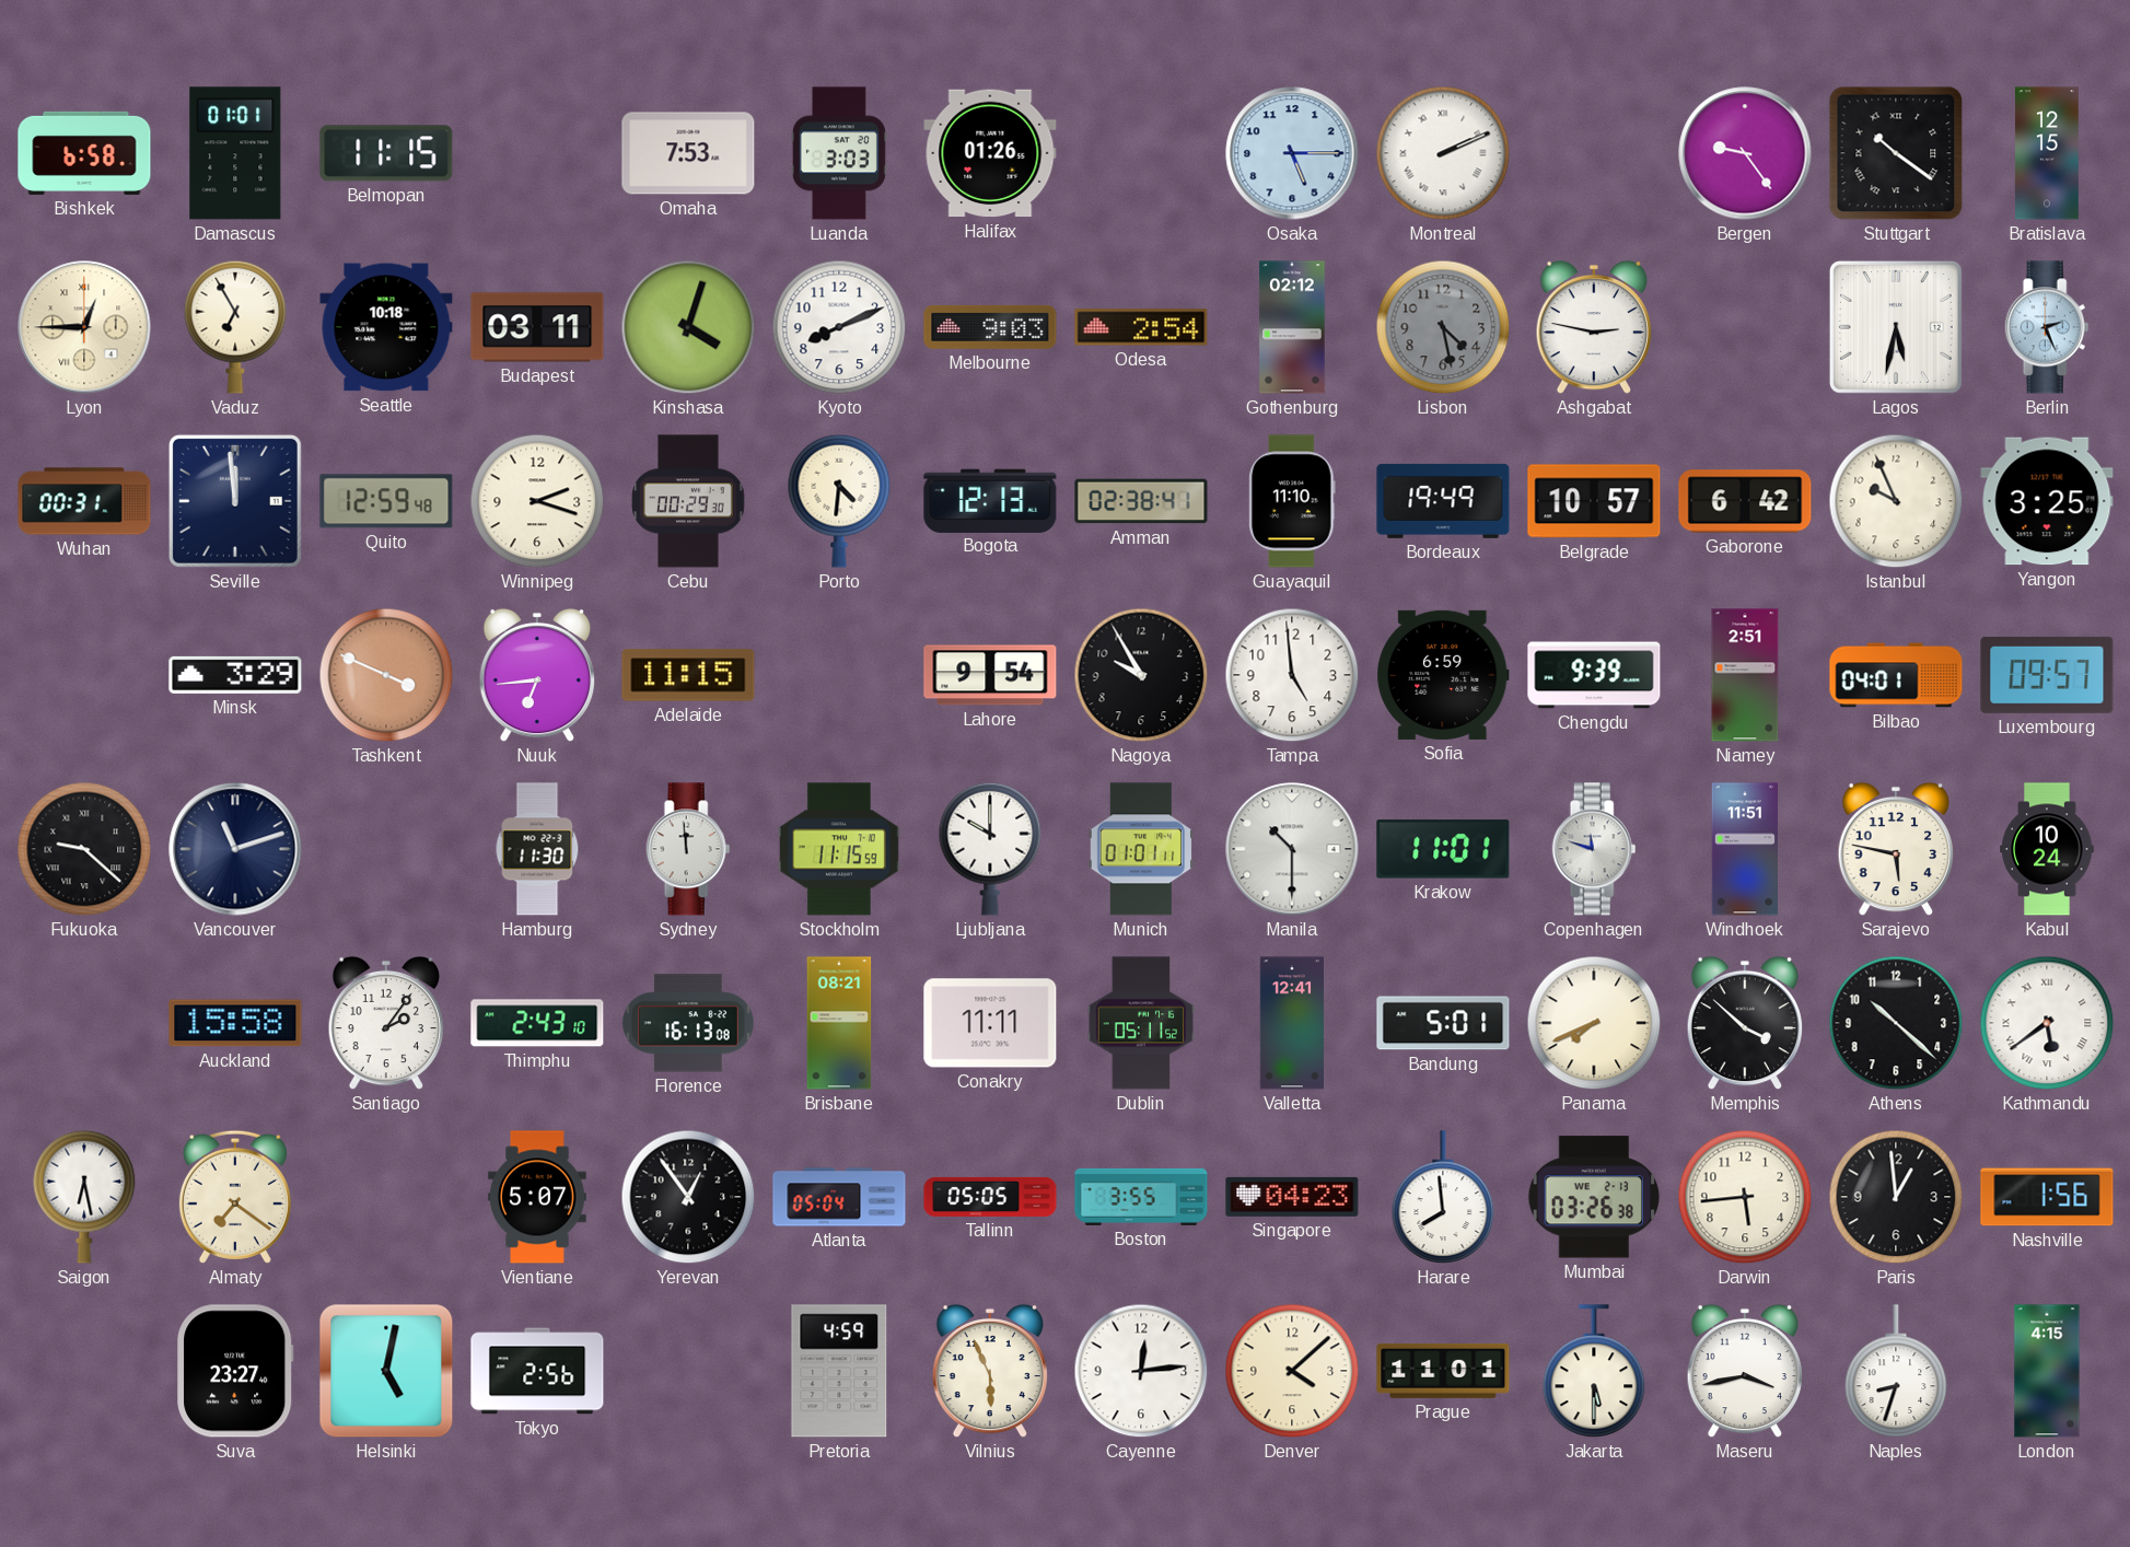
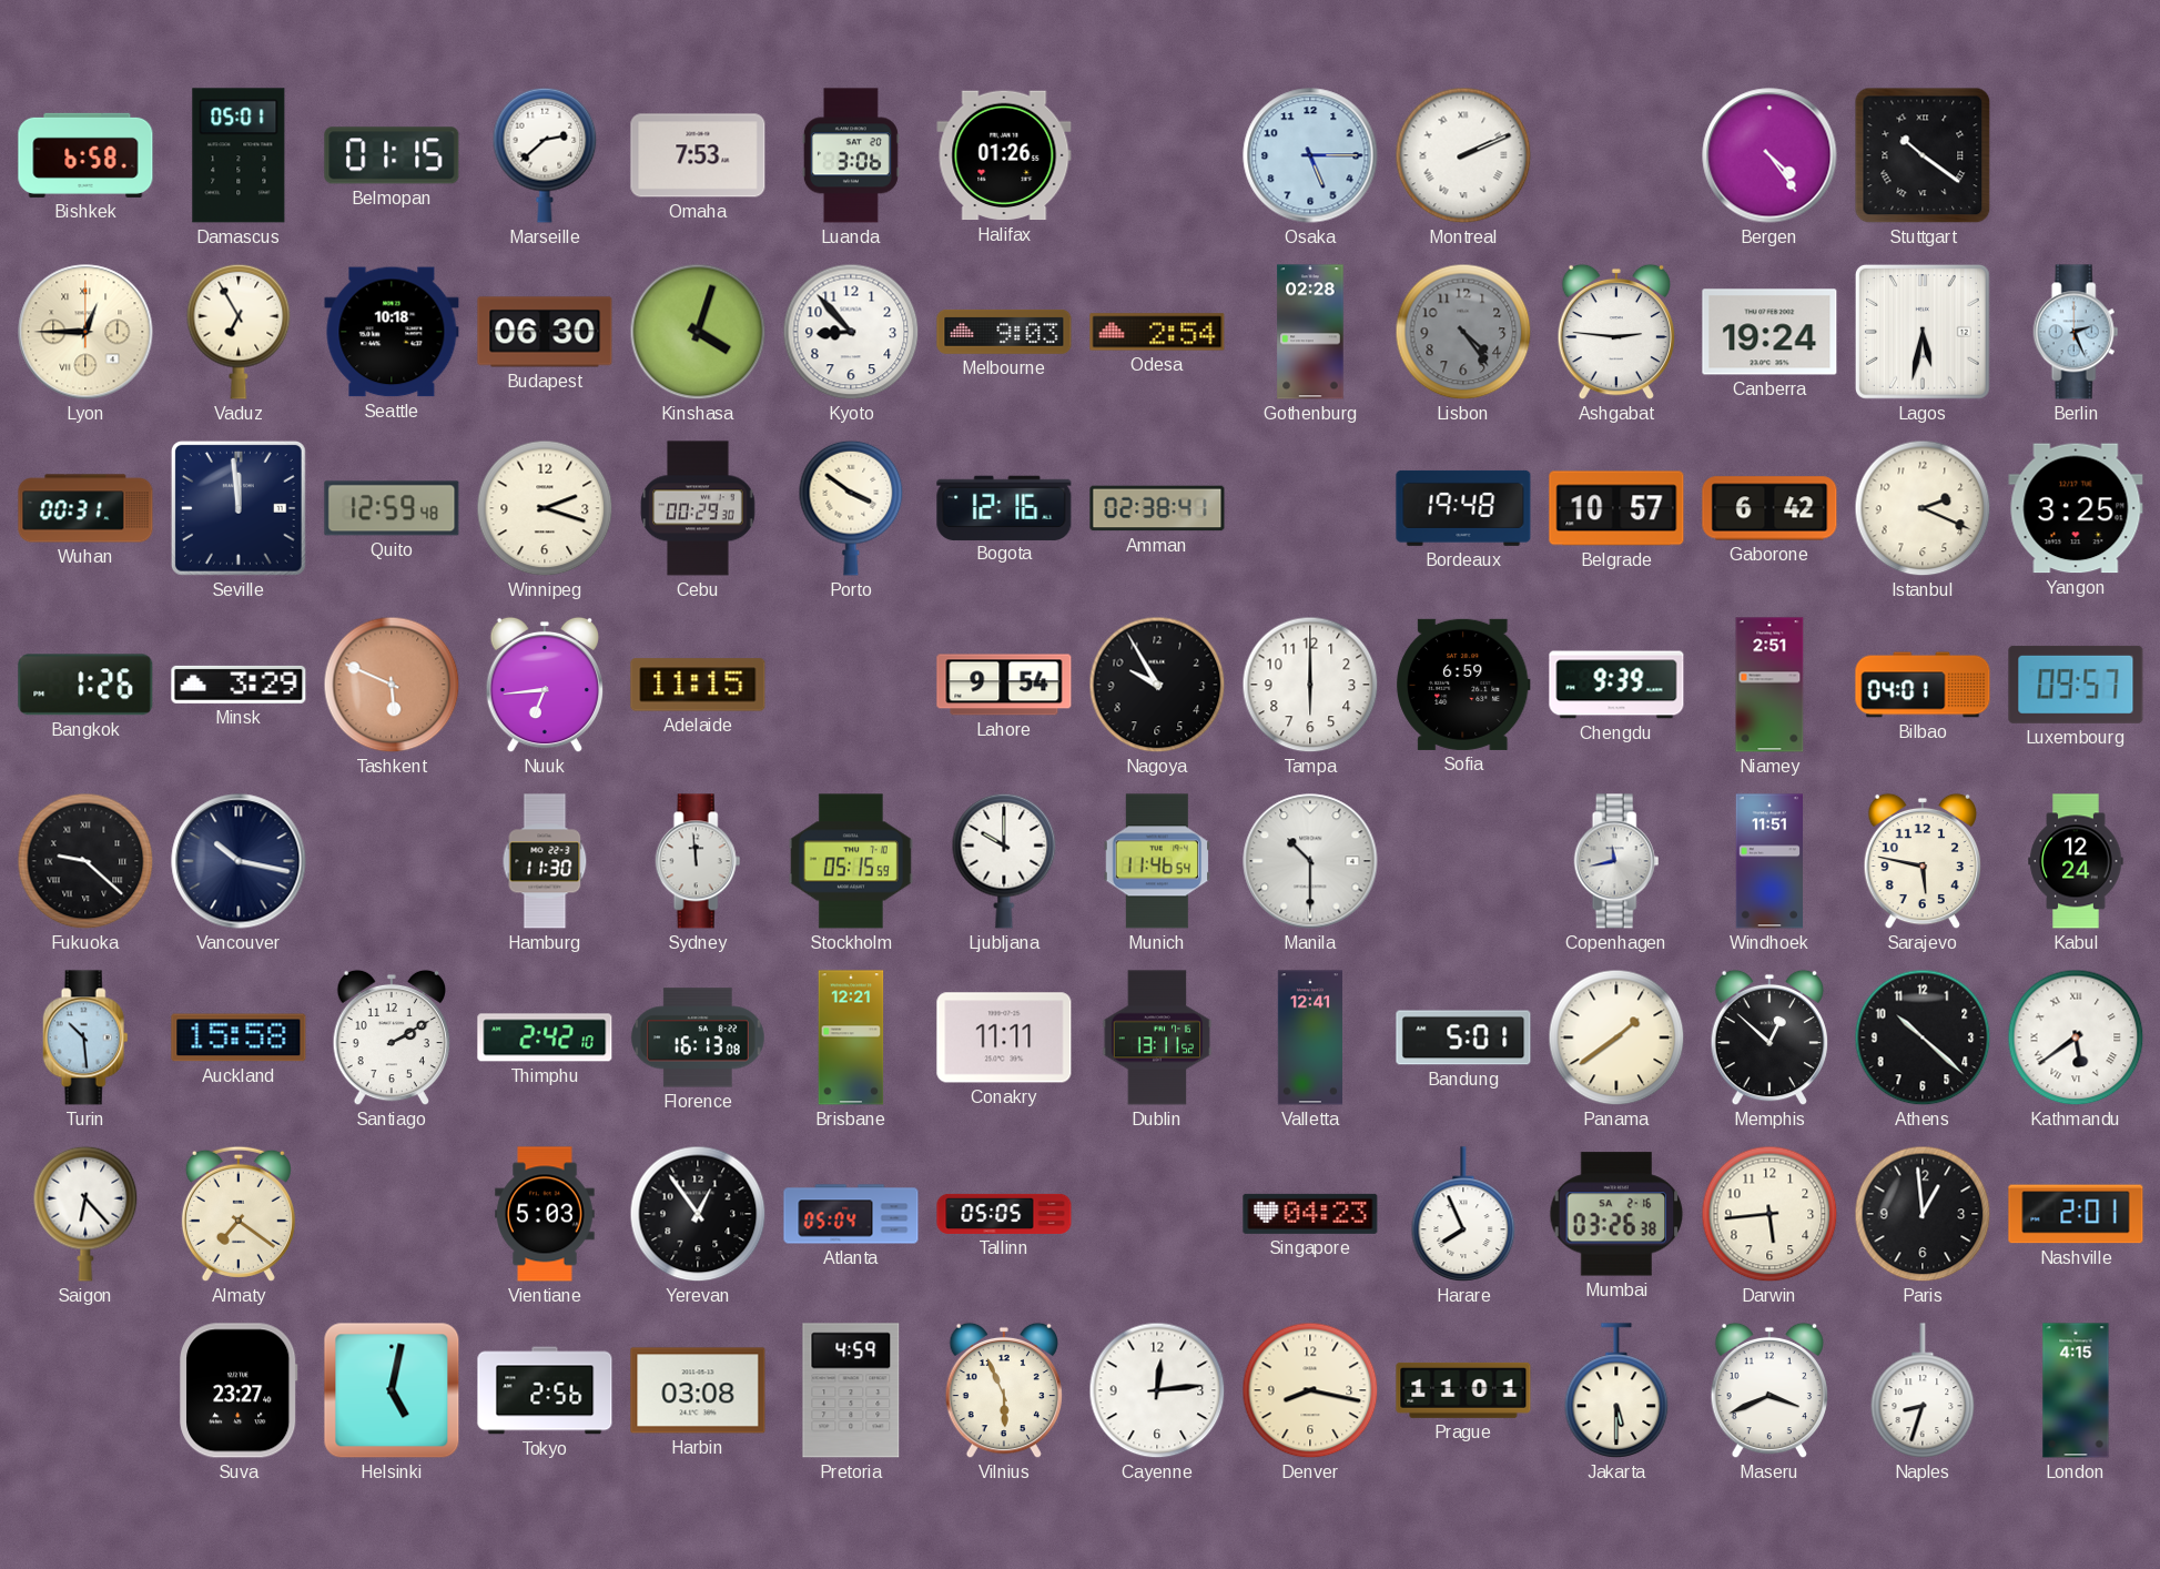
Damascus: 01:01 -> 05:01
Belmopan: 11:15 -> 01:15
Marseille: none -> 2:38
Luanda: 3:03 -> 3:06
Bergen: 9:24 -> 4:24
Bratislava: 12:15 -> none
Budapest: 03:11 -> 06:30
Kyoto: 8:11 -> 8:53
Gothenburg: 02:12 -> 02:28
Lisbon: 4:28 -> 4:24
Ashgabat: 2:47 -> 2:46
Canberra: none -> 19:24
Porto: 4:31 -> 3:51
Bogota: 12:13 -> 12:16
Guayaquil: 11:10 -> none
Bordeaux: 19:49 -> 19:48
Istanbul: 9:56 -> 2:19
Bangkok: none -> 1:26
Tashkent: 3:49 -> 5:49
Tampa: 4:59 -> 6:00
Vancouver: 11:12 -> 10:17
Stockholm: 11:15 -> 05:15
Munich: 01:01 -> 11:46
Krakow: 11:01 -> none
Copenhagen: 11:48 -> 11:43
Kabul: 10:24 -> 12:24
Turin: none -> 10:29
Santiago: 2:06 -> 2:10
Thimphu: 2:43 -> 2:42
Brisbane: 08:21 -> 12:21
Dublin: 05:11 -> 13:11
Panama: 7:41 -> 1:39
Memphis: 3:52 -> 12:52
Saigon: 6:28 -> 6:23
Vientiane: 5:07 -> 5:03
Boston: 3:55 -> none
Harare: 7:59 -> 7:56
Mumbai date: WE 2-13 -> SA 2-16
Nashville: 1:56 -> 2:01
Harbin: none -> 03:08
Denver: 4:08 -> 8:17
Maseru: 3:43 -> 3:41
